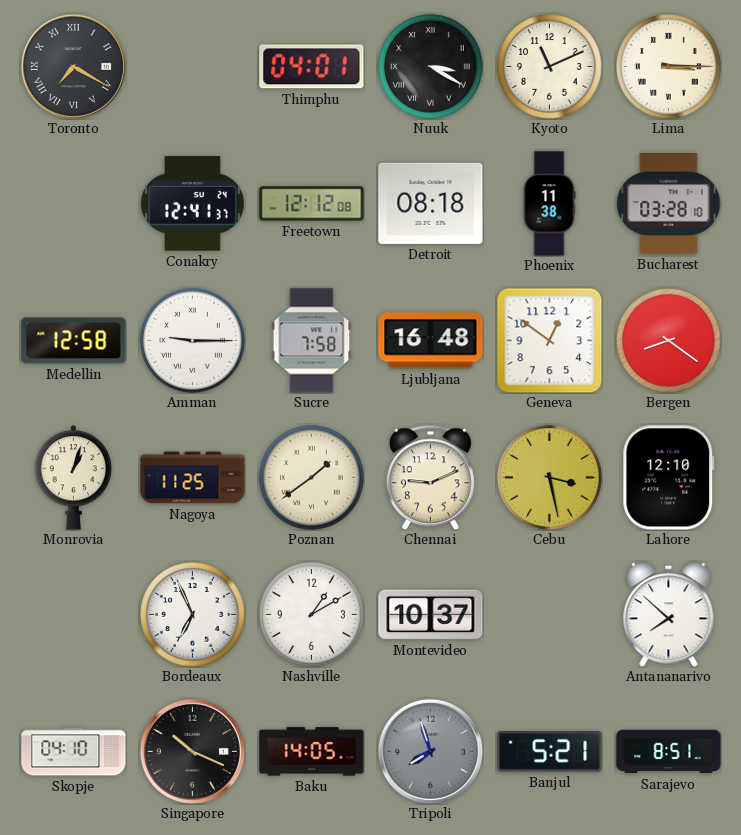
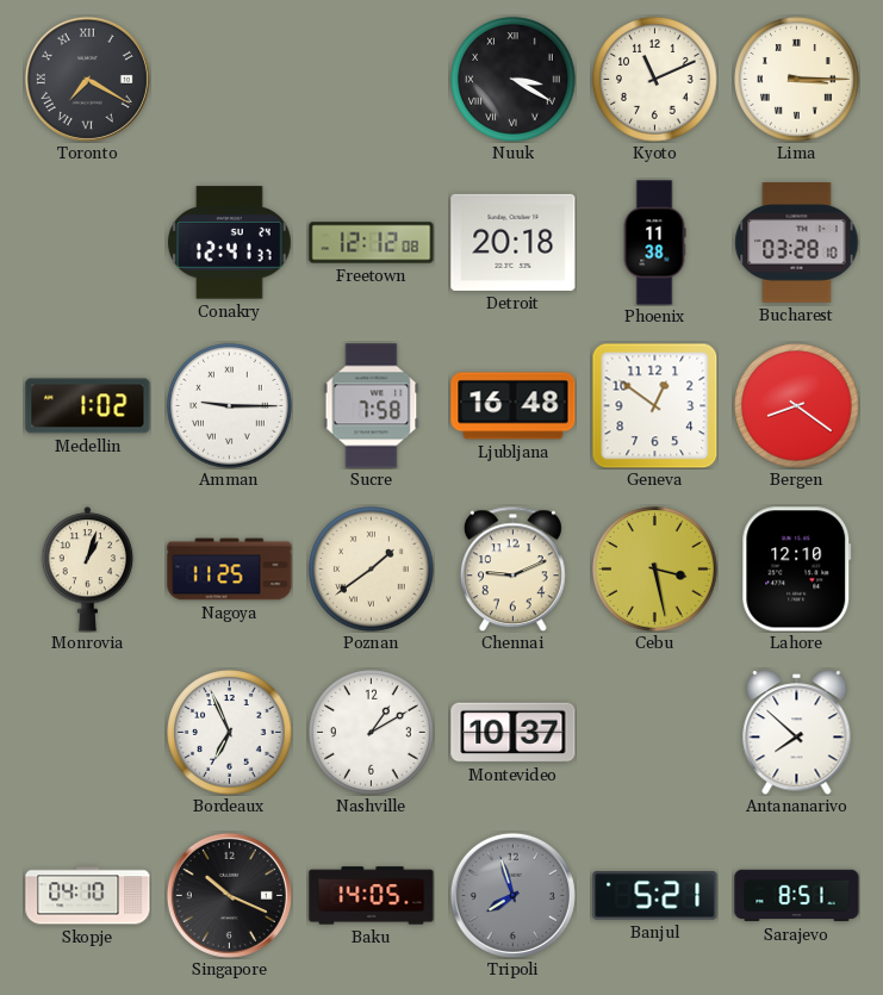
Thimphu: 04:01 -> none
Detroit: 08:18 -> 20:18
Medellin: 12:58 -> 1:02
